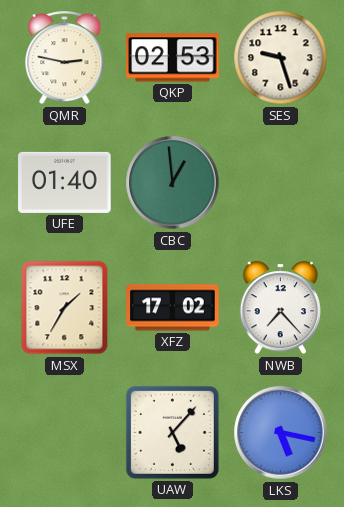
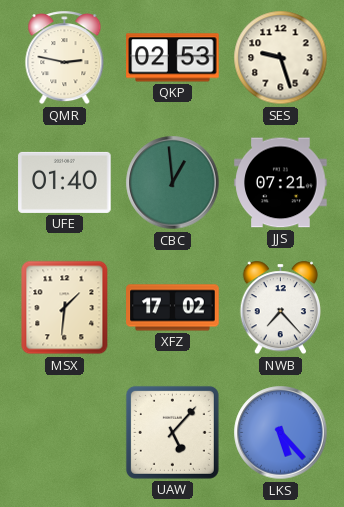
JJS: none -> 07:21
MSX: 1:35 -> 1:31
LKS: 5:17 -> 5:23
